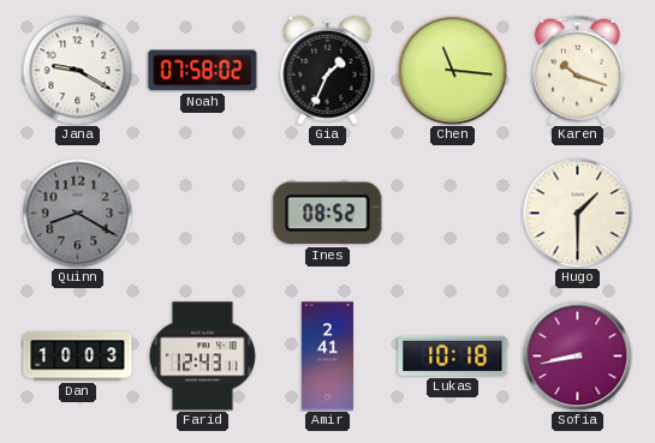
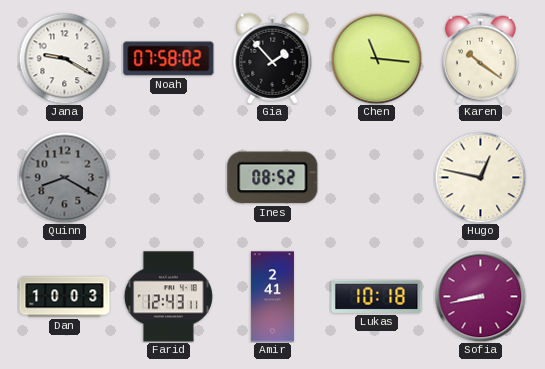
Gia: 1:34 -> 1:53
Karen: 10:18 -> 10:21
Hugo: 1:30 -> 12:47
